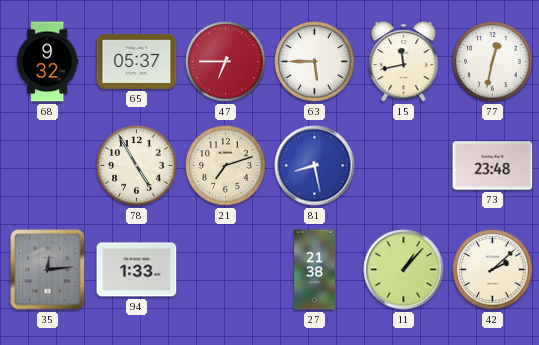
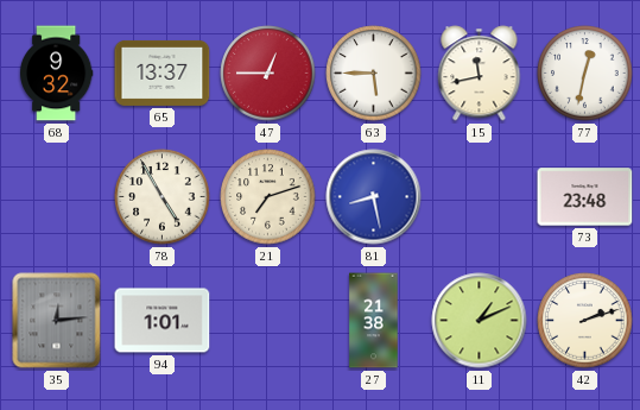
65: 05:37 -> 13:37
47: 6:45 -> 12:45
94: 1:33 -> 1:01
11: 1:07 -> 1:11
42: 2:08 -> 2:12
